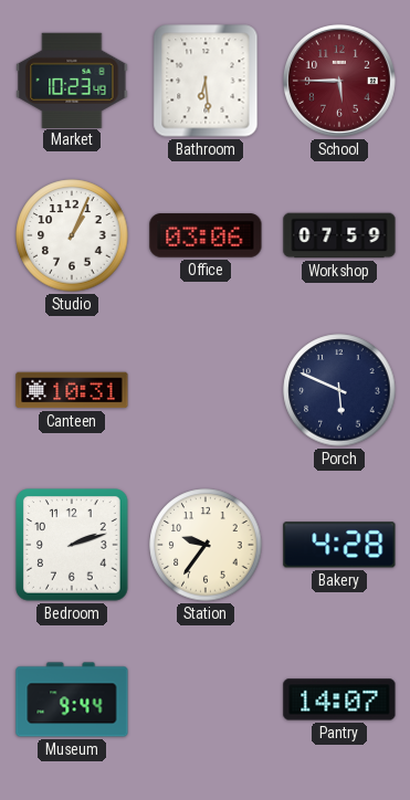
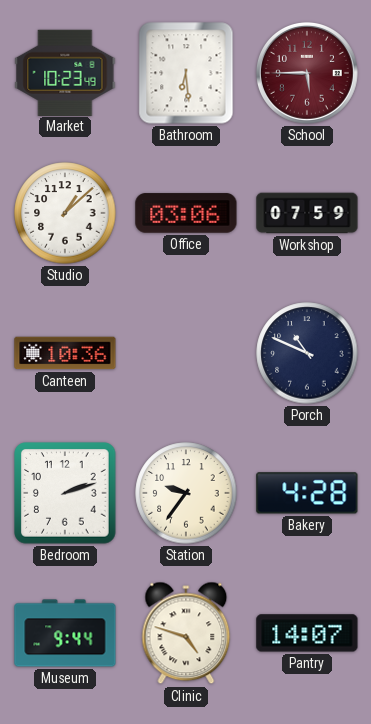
Studio: 1:04 -> 1:08
Canteen: 10:31 -> 10:36
Porch: 5:49 -> 10:49
Clinic: none -> 4:48
